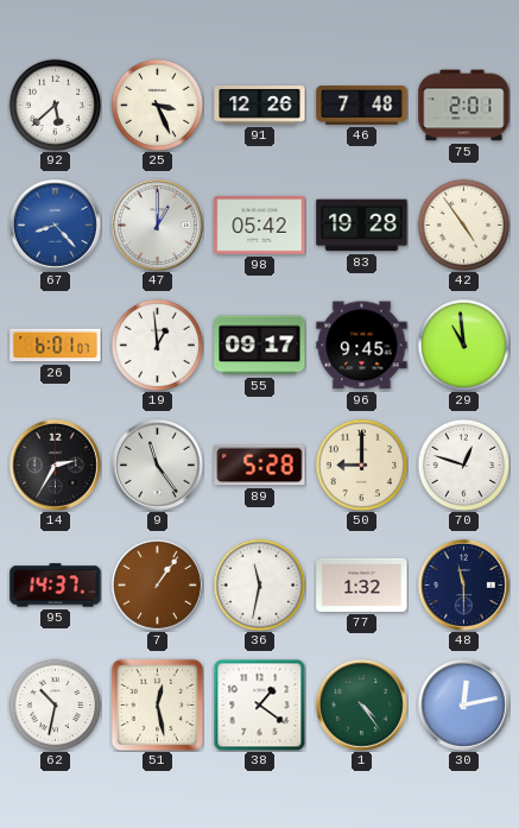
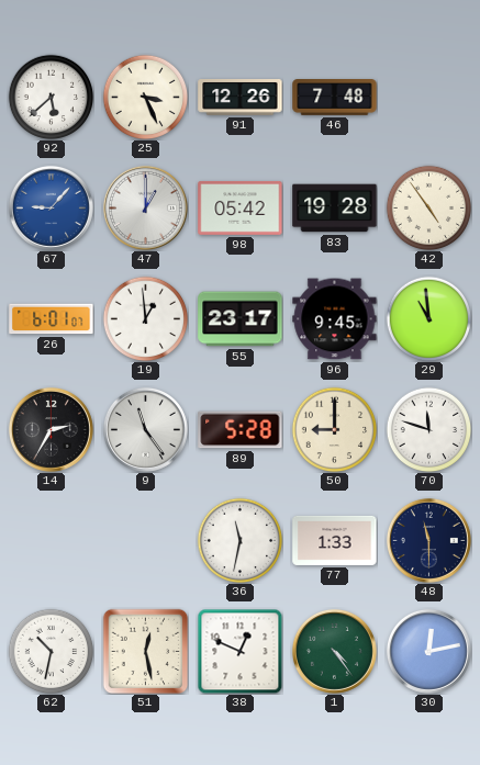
75: 2:01 -> none
67: 8:23 -> 9:07
55: 09:17 -> 23:17
70: 12:48 -> 11:48
95: 14:37 -> none
7: 1:06 -> none
77: 1:32 -> 1:33
38: 1:21 -> 12:49
